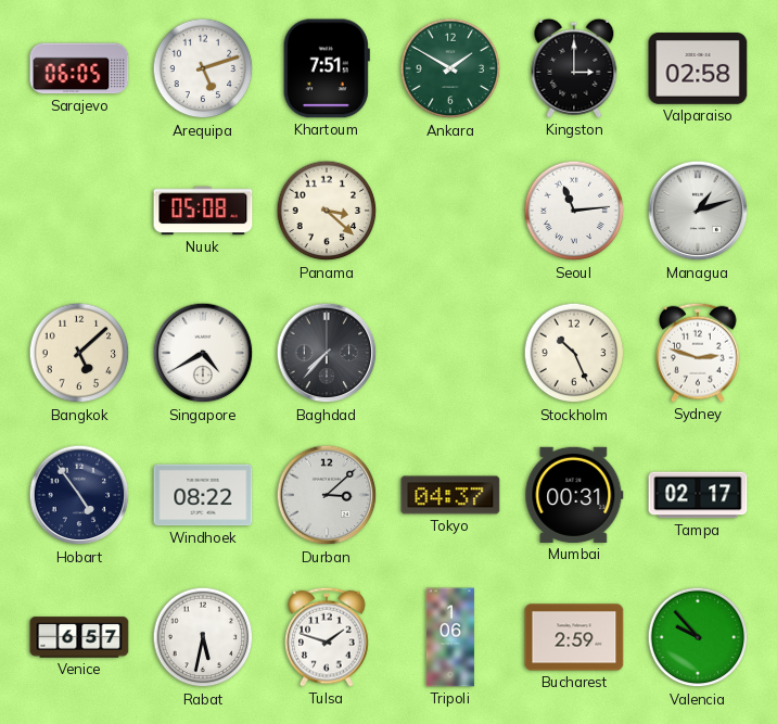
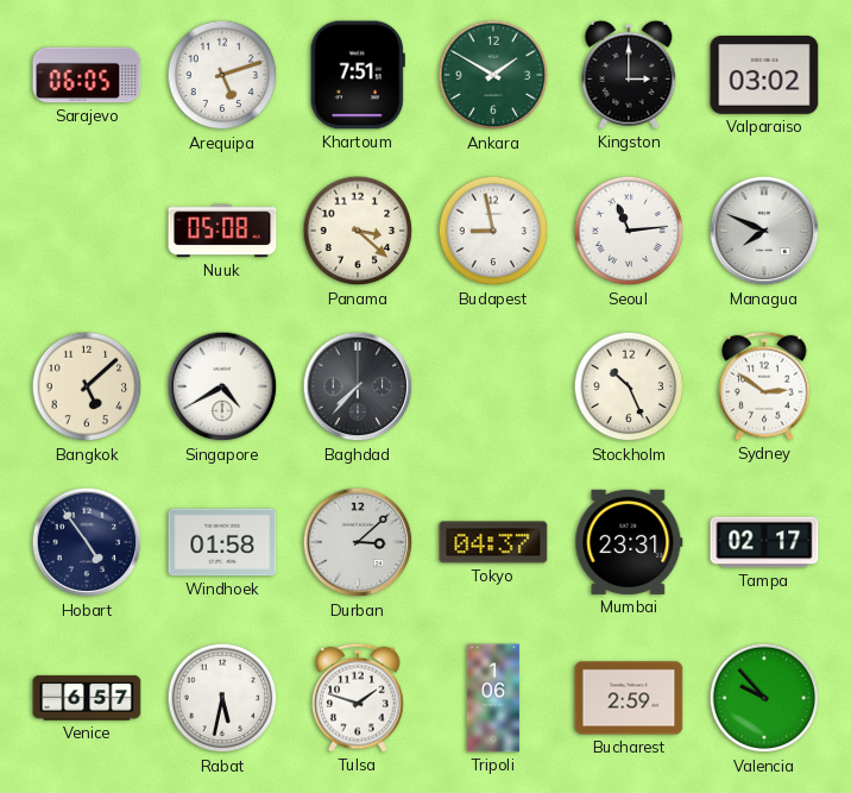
Valparaiso: 02:58 -> 03:02
Budapest: none -> 8:58
Managua: 1:12 -> 7:49
Sydney: 2:48 -> 2:51
Windhoek: 08:22 -> 01:58
Mumbai: 00:31 -> 23:31
